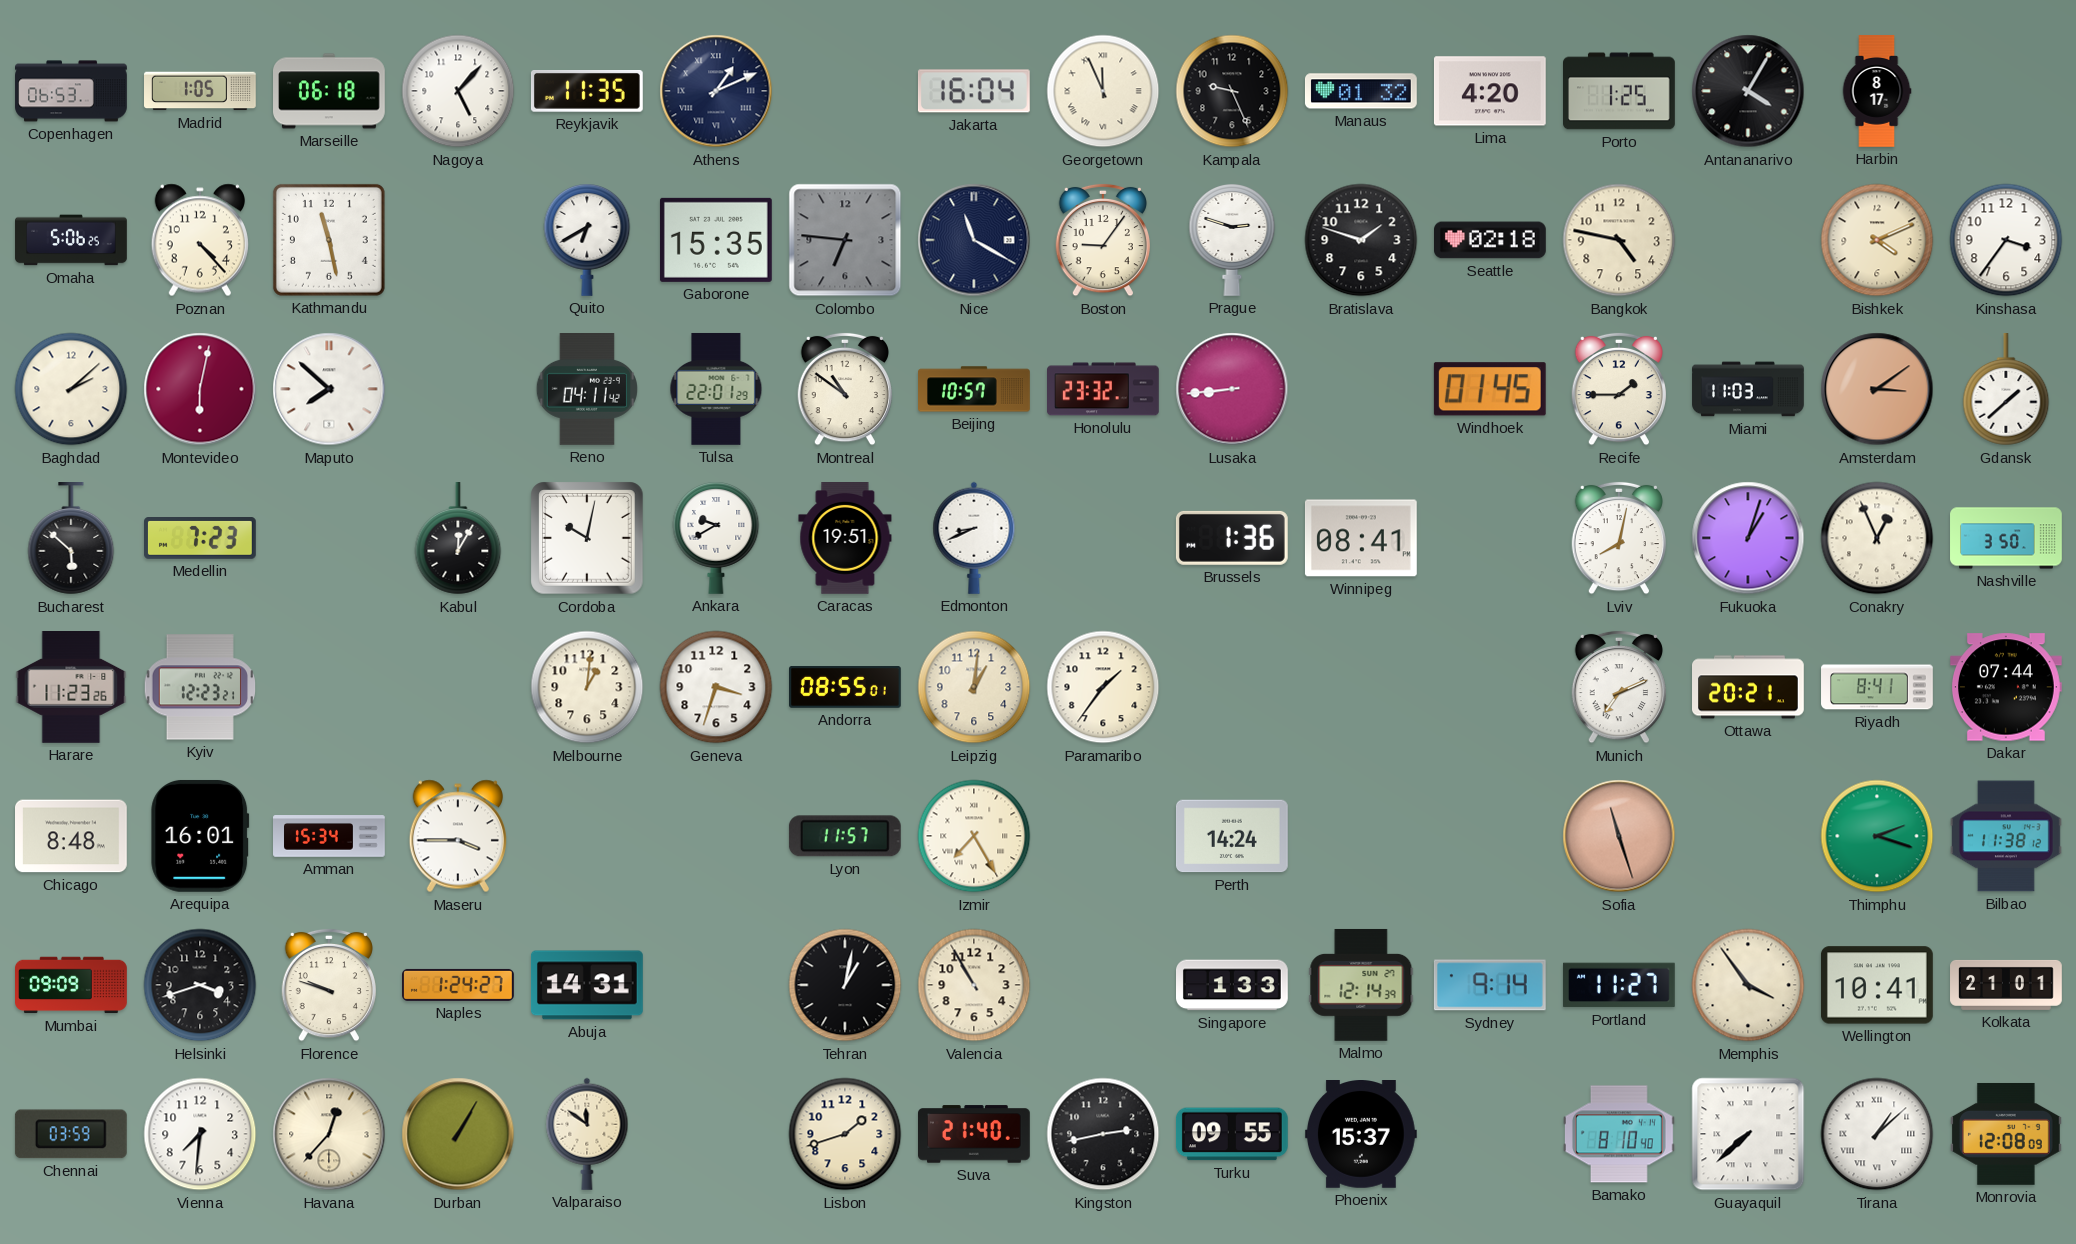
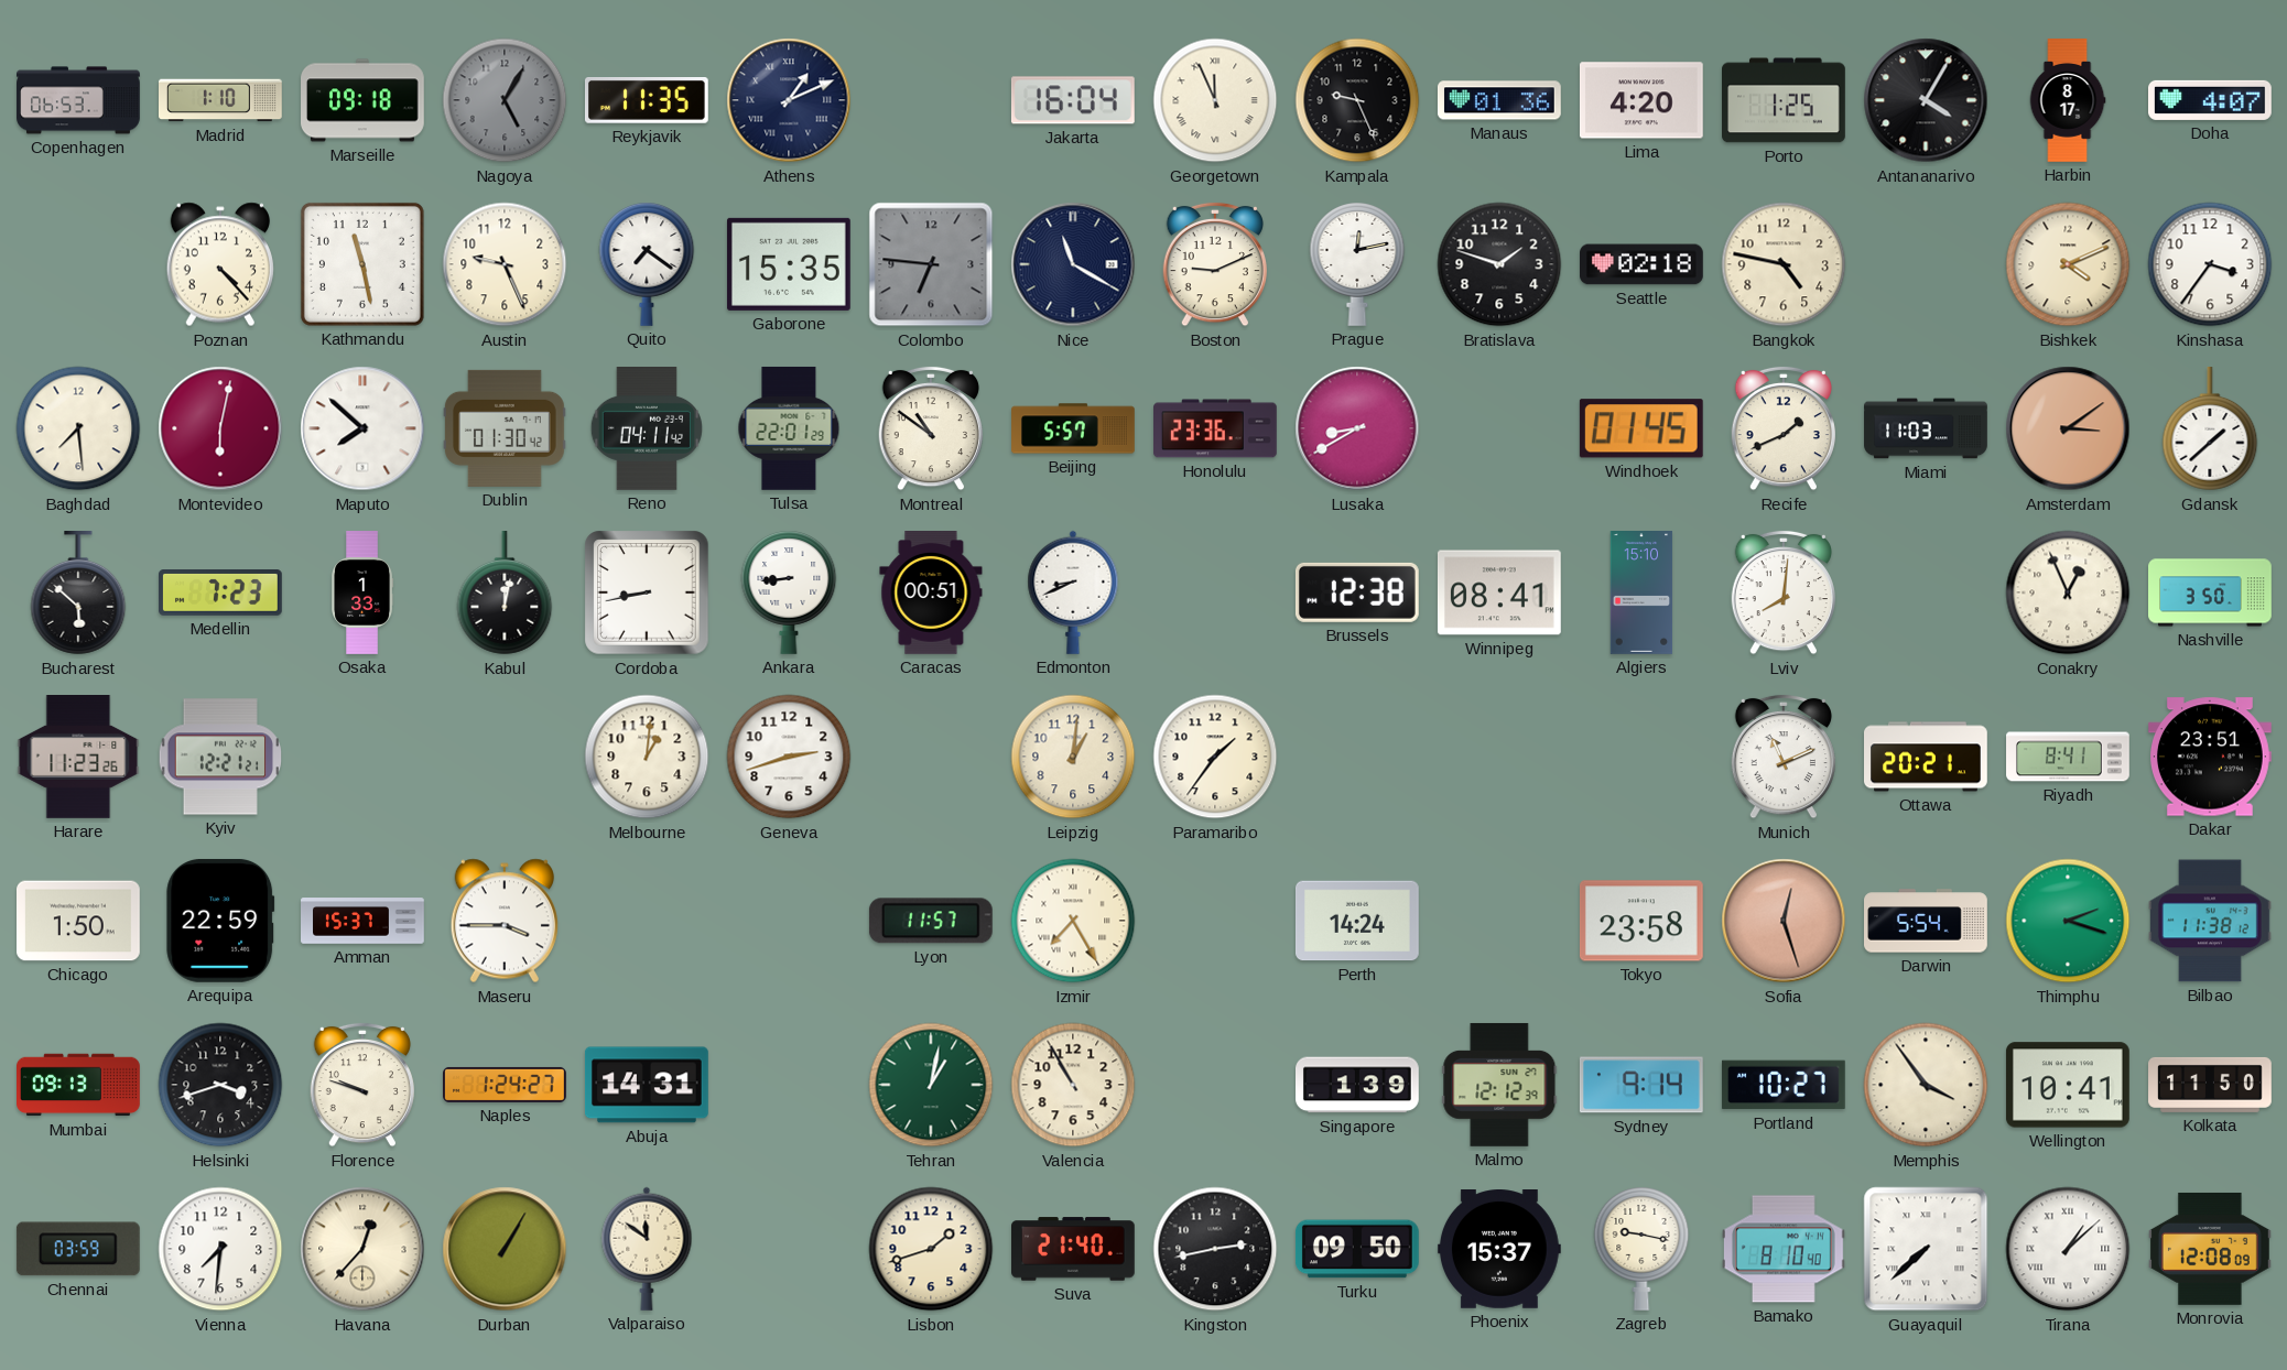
Madrid: 1:05 -> 1:10
Marseille: 06:18 -> 09:18
Nagoya: 5:07 -> 5:05
Nagoya dial: white -> grey
Manaus: 01:32 -> 01:36
Doha: none -> 4:07
Omaha: 5:06 -> none
Austin: none -> 9:26
Quito: 6:40 -> 7:21
Boston: 9:06 -> 9:11
Prague: 2:48 -> 12:13
Baghdad: 2:08 -> 7:29
Dublin: none -> 01:30
Beijing: 10:57 -> 5:57
Honolulu: 23:32 -> 23:36
Lusaka: 8:44 -> 8:40
Recife: 1:45 -> 1:41
Osaka: none -> 1:33
Kabul: 12:05 -> 12:02
Cordoba: 10:02 -> 8:43
Ankara: 9:40 -> 8:44
Caracas: 19:51 -> 00:51
Brussels: 1:36 -> 12:38
Algiers: none -> 15:10
Lviv: 8:02 -> 8:01
Fukuoka: 1:03 -> none
Kyiv: 12:23 -> 12:21
Geneva: 3:33 -> 2:42
Andorra: 08:55 -> none
Munich: 7:11 -> 11:11
Dakar: 07:44 -> 23:51
Chicago: 8:48 -> 1:50
Arequipa: 16:01 -> 22:59
Amman: 15:34 -> 15:37
Tokyo: none -> 23:58
Sofia: 11:27 -> 12:27
Darwin: none -> 5:54
Mumbai: 09:09 -> 09:13
Tehran dial: black -> green
Singapore: 1:33 -> 1:39
Malmo: 12:14 -> 12:12
Portland: 11:27 -> 10:27
Kolkata: 21:01 -> 11:50
Turku: 09:55 -> 09:50
Zagreb: none -> 9:17
